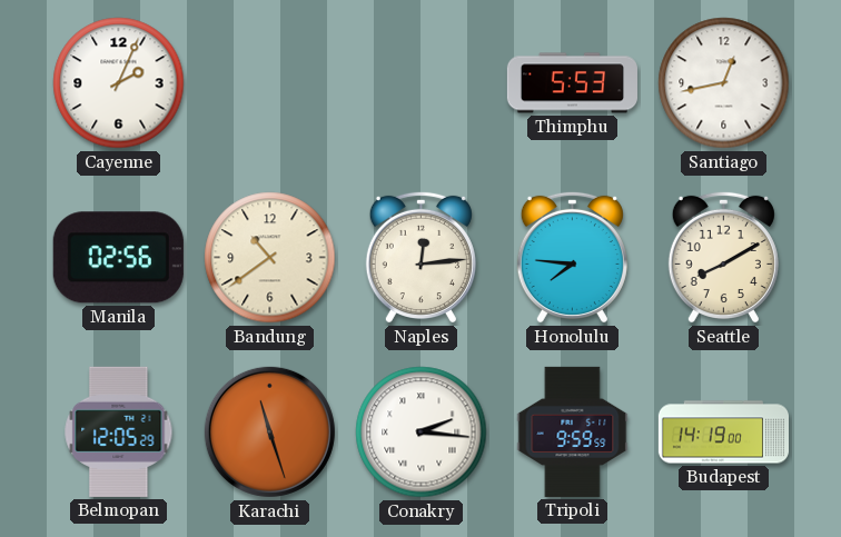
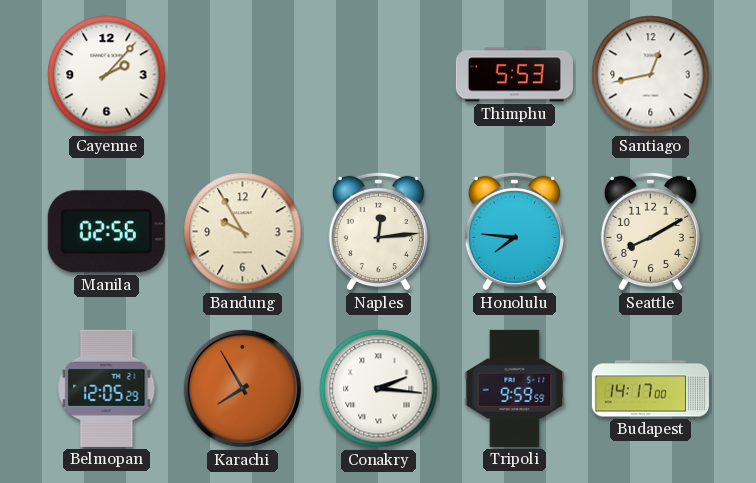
Cayenne: 2:04 -> 2:07
Bandung: 10:39 -> 9:55
Karachi: 11:27 -> 7:55
Budapest: 14:19 -> 14:17
